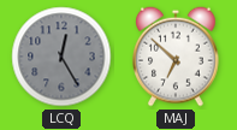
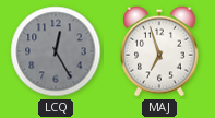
MAJ: 6:52 -> 6:57
